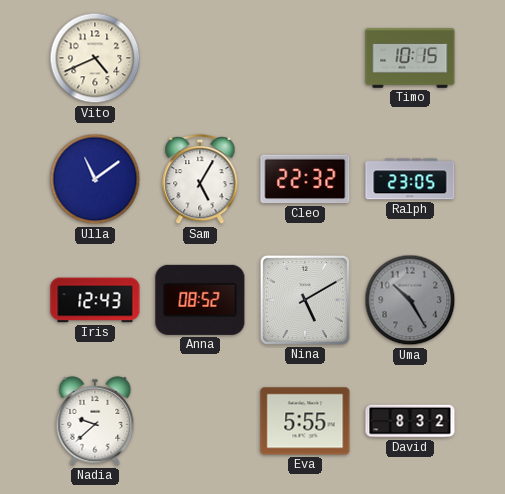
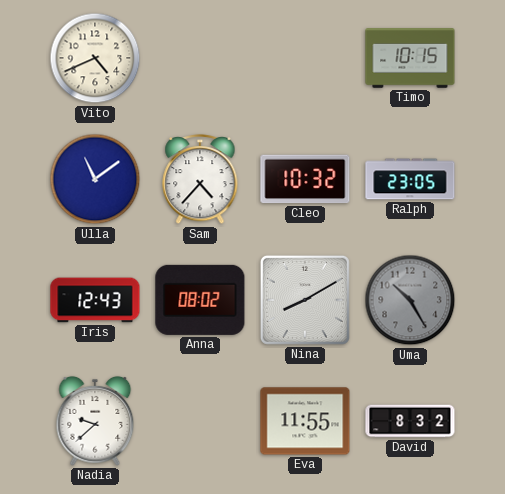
Sam: 5:05 -> 4:37
Cleo: 22:32 -> 10:32
Anna: 08:52 -> 08:02
Nina: 5:10 -> 8:10
Eva: 5:55 -> 11:55
